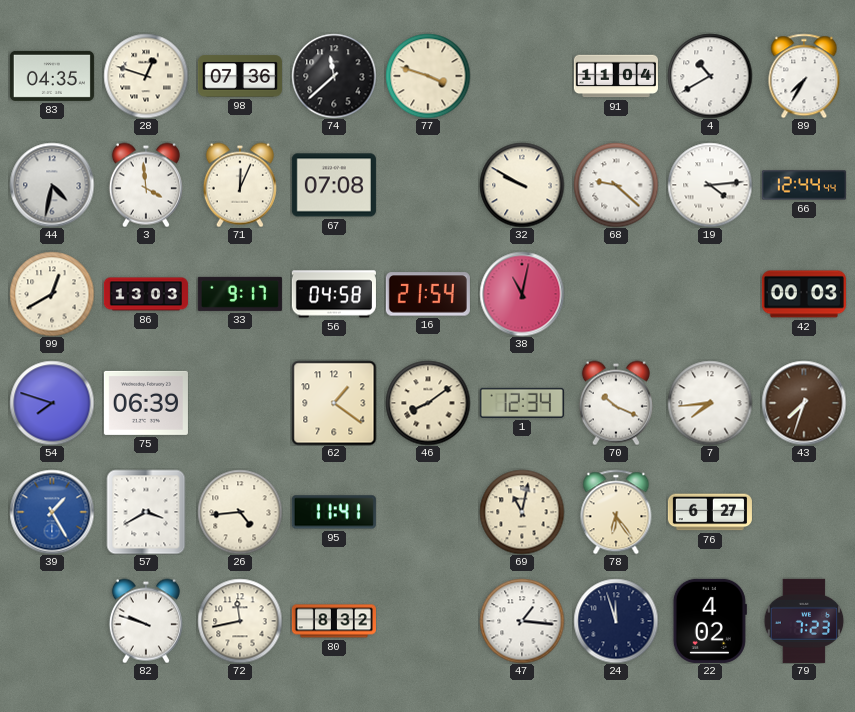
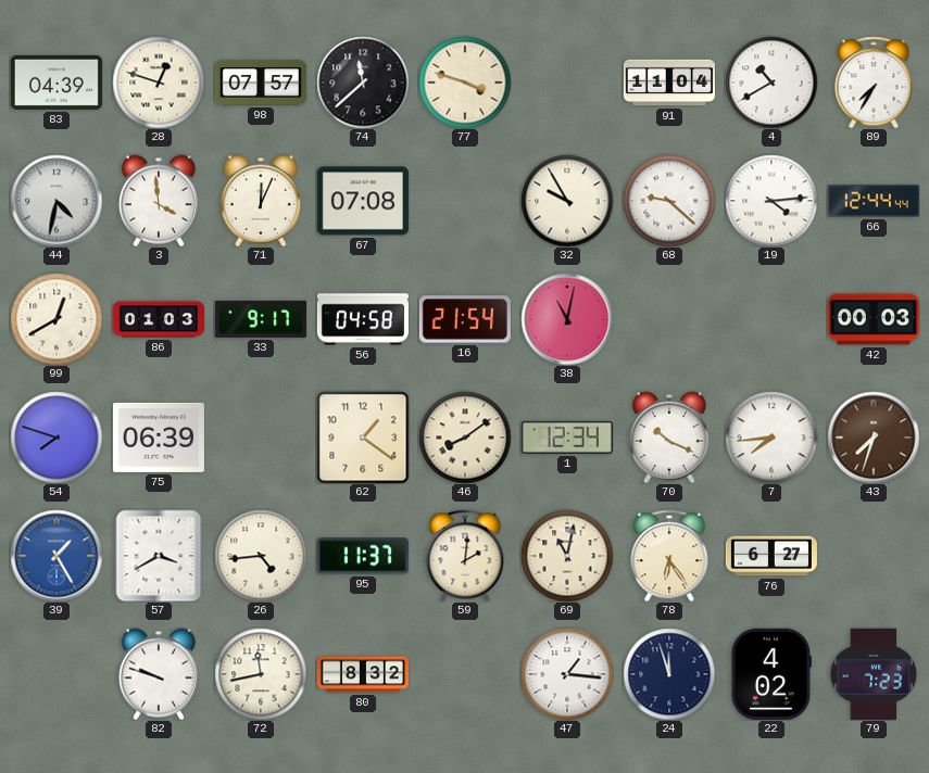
83: 04:35 -> 04:39
98: 07:36 -> 07:57
32: 9:50 -> 9:55
86: 13:03 -> 01:03
95: 11:41 -> 11:37
59: none -> 2:01
